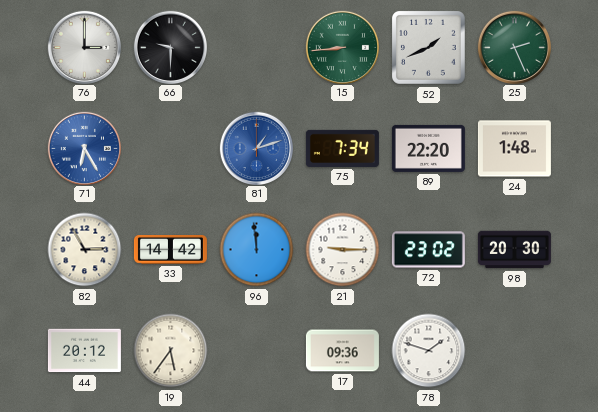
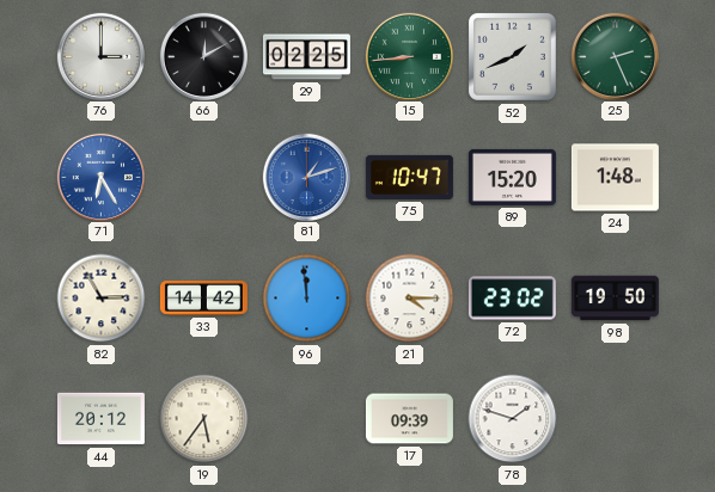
66: 9:30 -> 12:10
29: none -> 02:25
75: 7:34 -> 10:47
89: 22:20 -> 15:20
21: 9:15 -> 4:15
98: 20:30 -> 19:50
17: 09:36 -> 09:39
